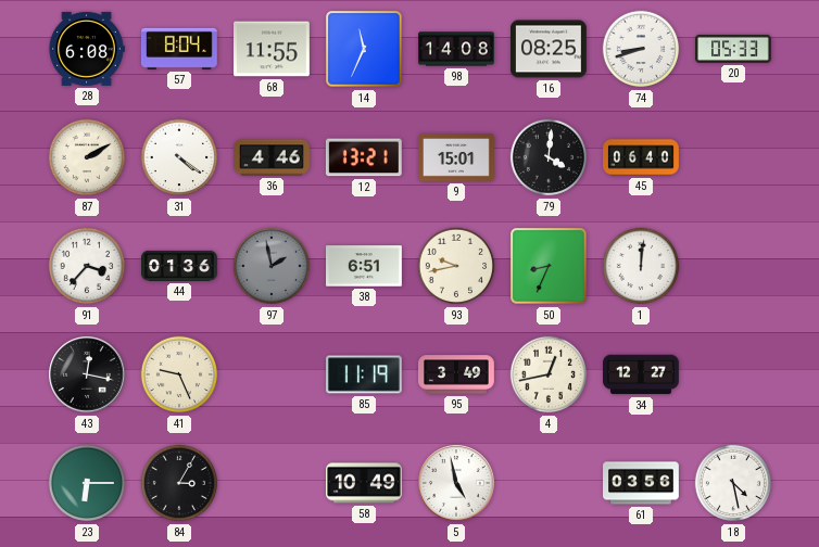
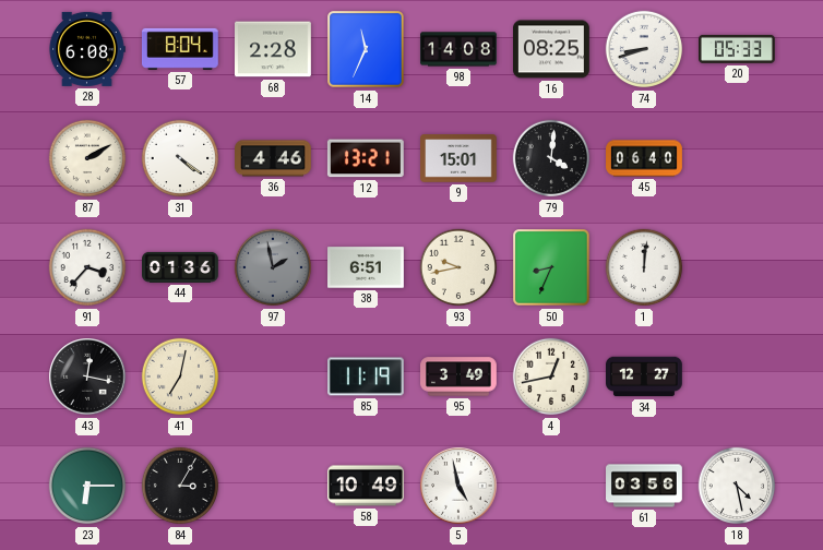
68: 11:55 -> 2:28
41: 9:26 -> 7:02
